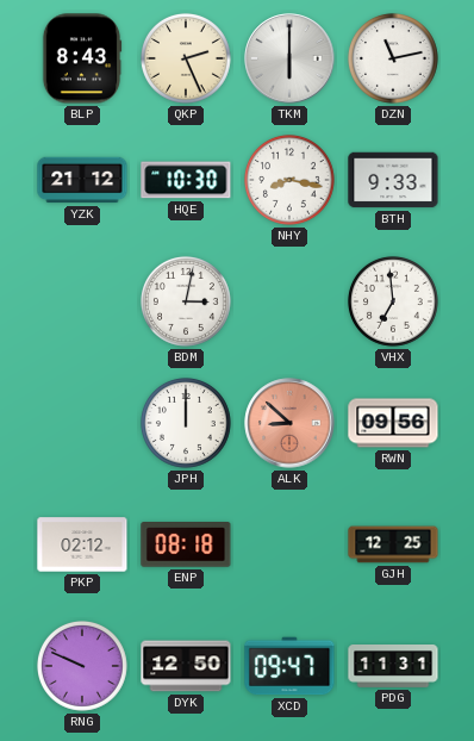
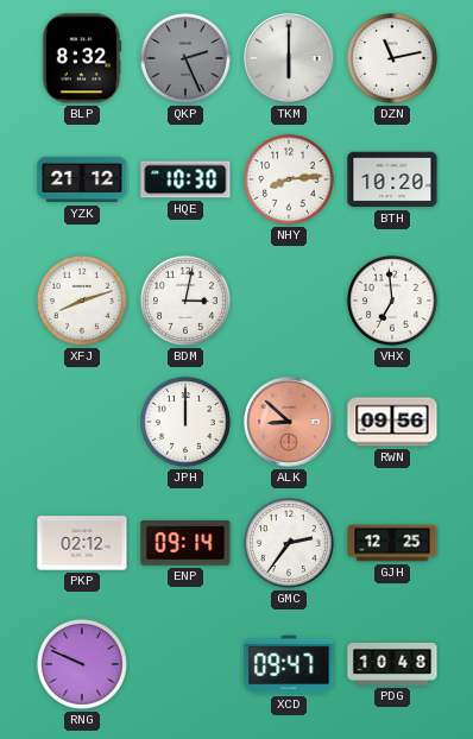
BLP: 8:43 -> 8:32
QKP dial: cream -> grey
NHY: 8:17 -> 8:14
BTH: 9:33 -> 10:20
XFJ: none -> 8:12
ENP: 08:18 -> 09:14
GMC: none -> 2:36
DYK: 12:50 -> none
PDG: 11:31 -> 10:48
